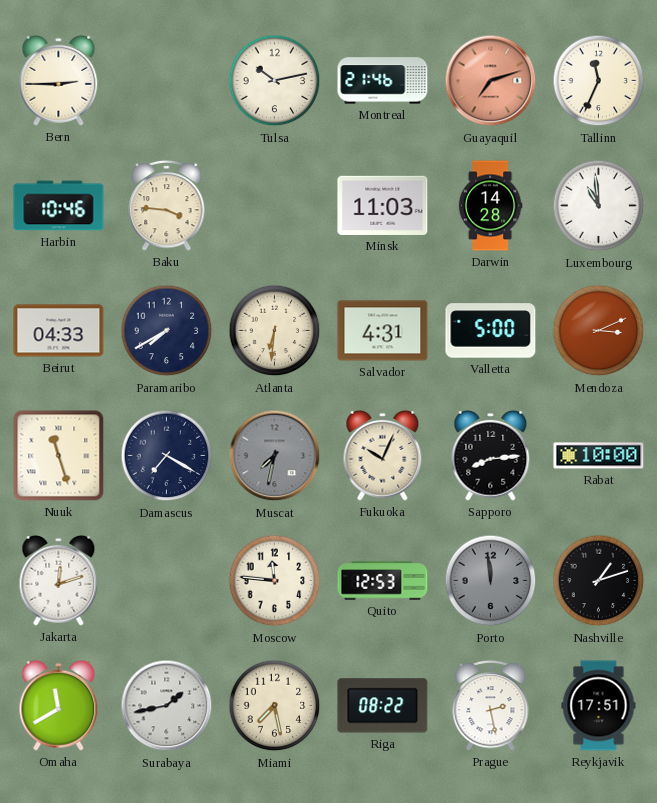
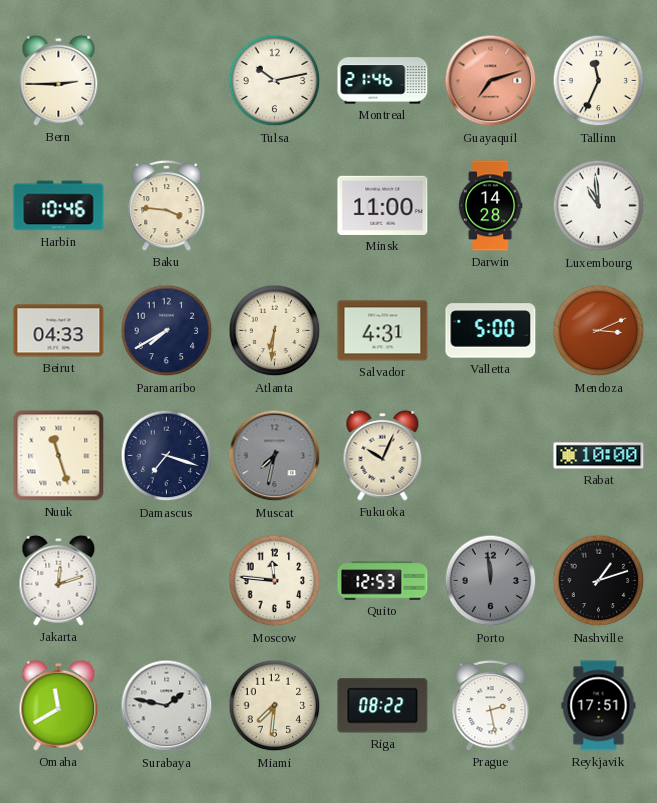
Minsk: 11:03 -> 11:00
Damascus: 7:20 -> 7:18
Sapporo: 8:14 -> none
Surabaya: 1:43 -> 1:47
Miami: 7:28 -> 7:31
